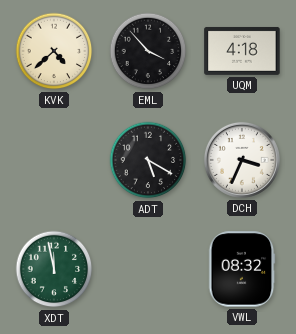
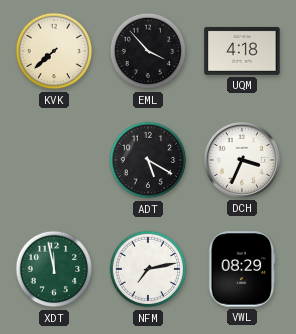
KVK: 4:38 -> 7:38
NFM: none -> 7:13
VWL: 08:32 -> 08:29
